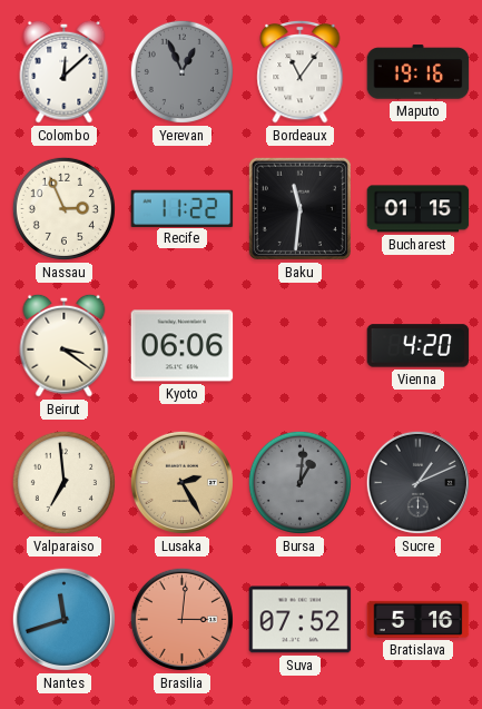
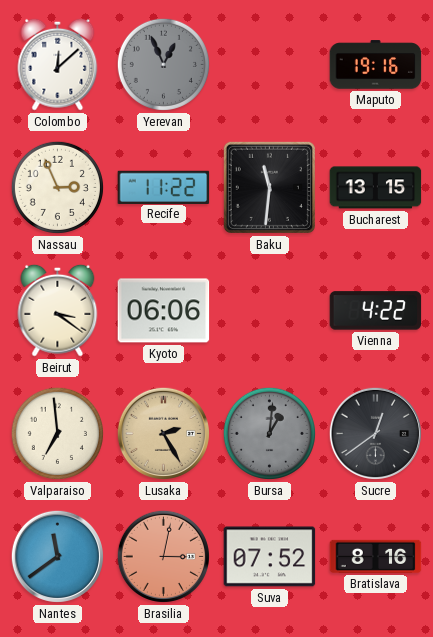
Bordeaux: 11:06 -> none
Bucharest: 01:15 -> 13:15
Vienna: 4:20 -> 4:22
Sucre: 1:11 -> 12:39
Nantes: 11:42 -> 11:39
Brasilia: 3:01 -> 3:02
Bratislava: 5:16 -> 8:16
